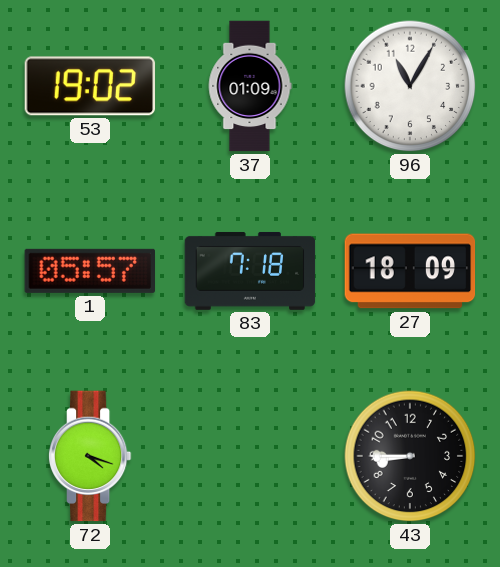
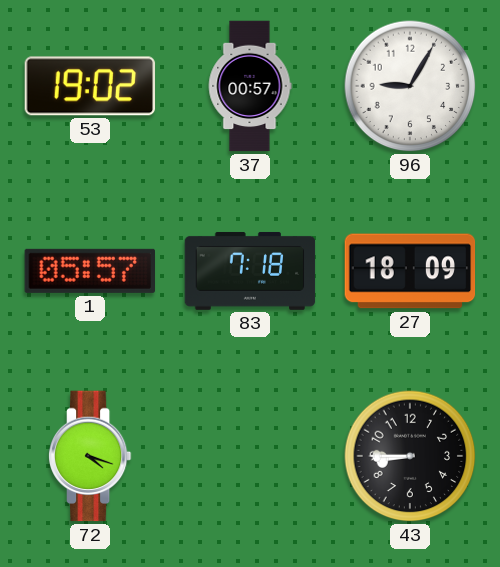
37: 01:09 -> 00:57
96: 11:05 -> 9:05
